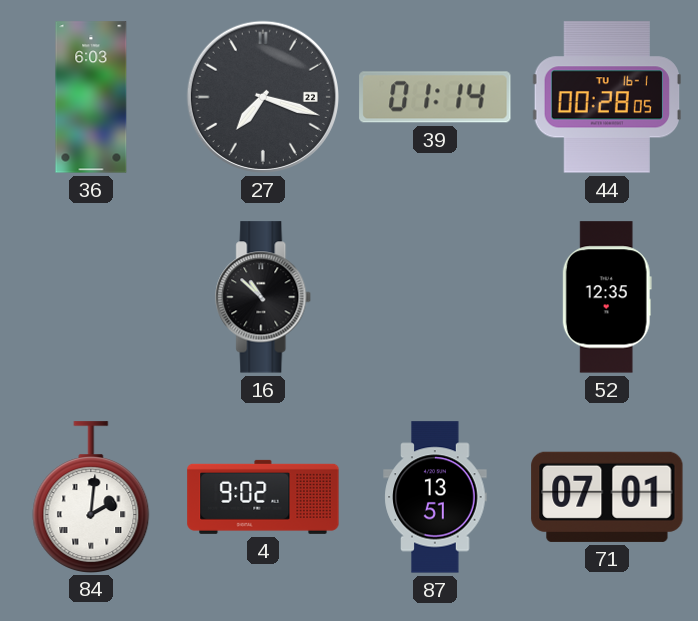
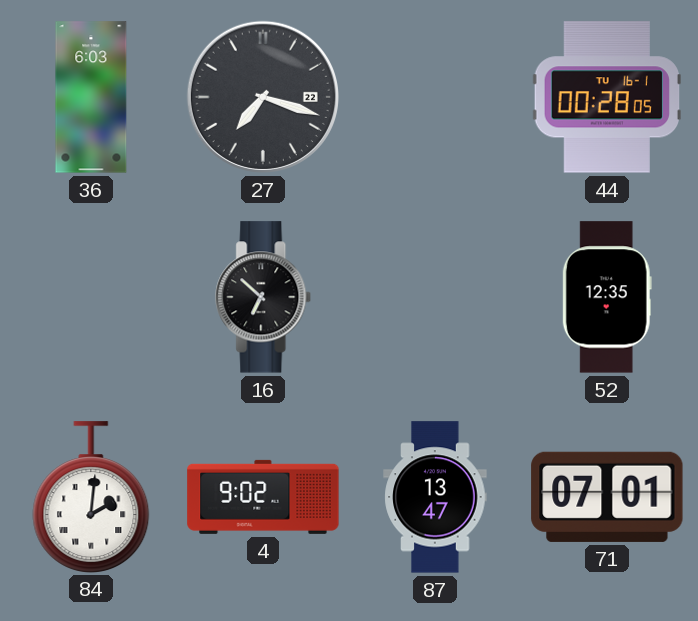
39: 01:14 -> none
16: 10:52 -> 6:52
87: 13:51 -> 13:47
